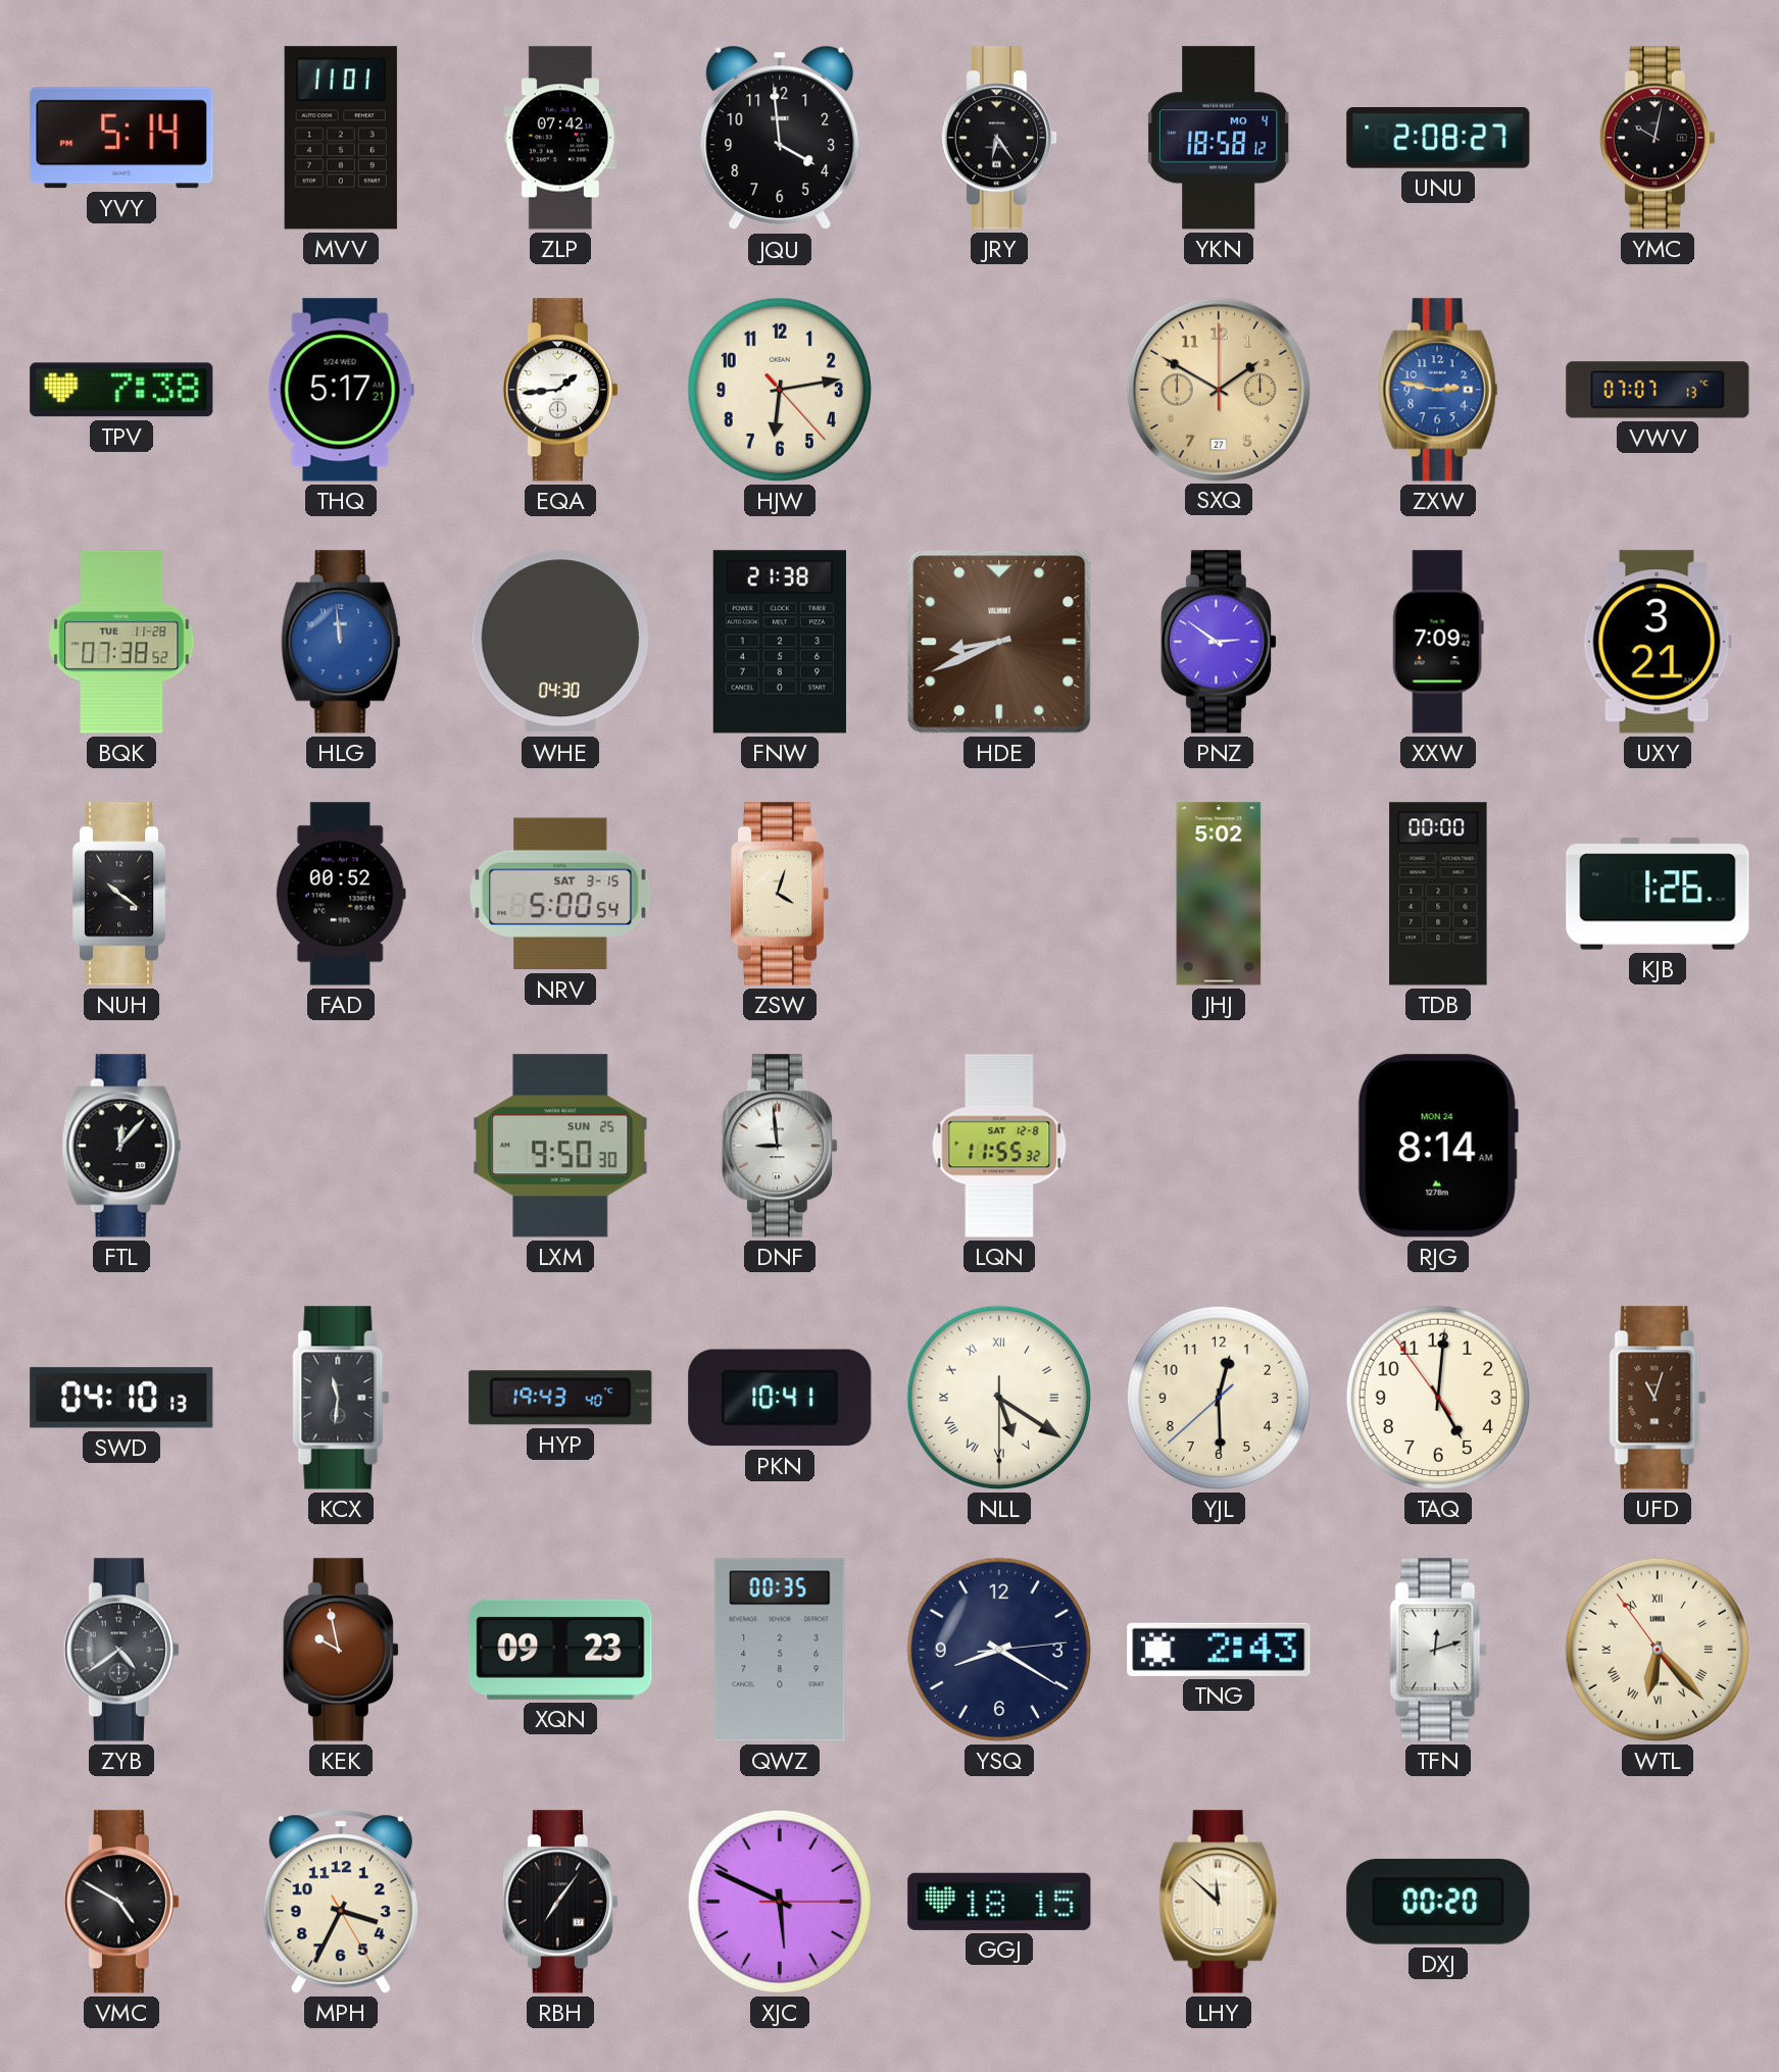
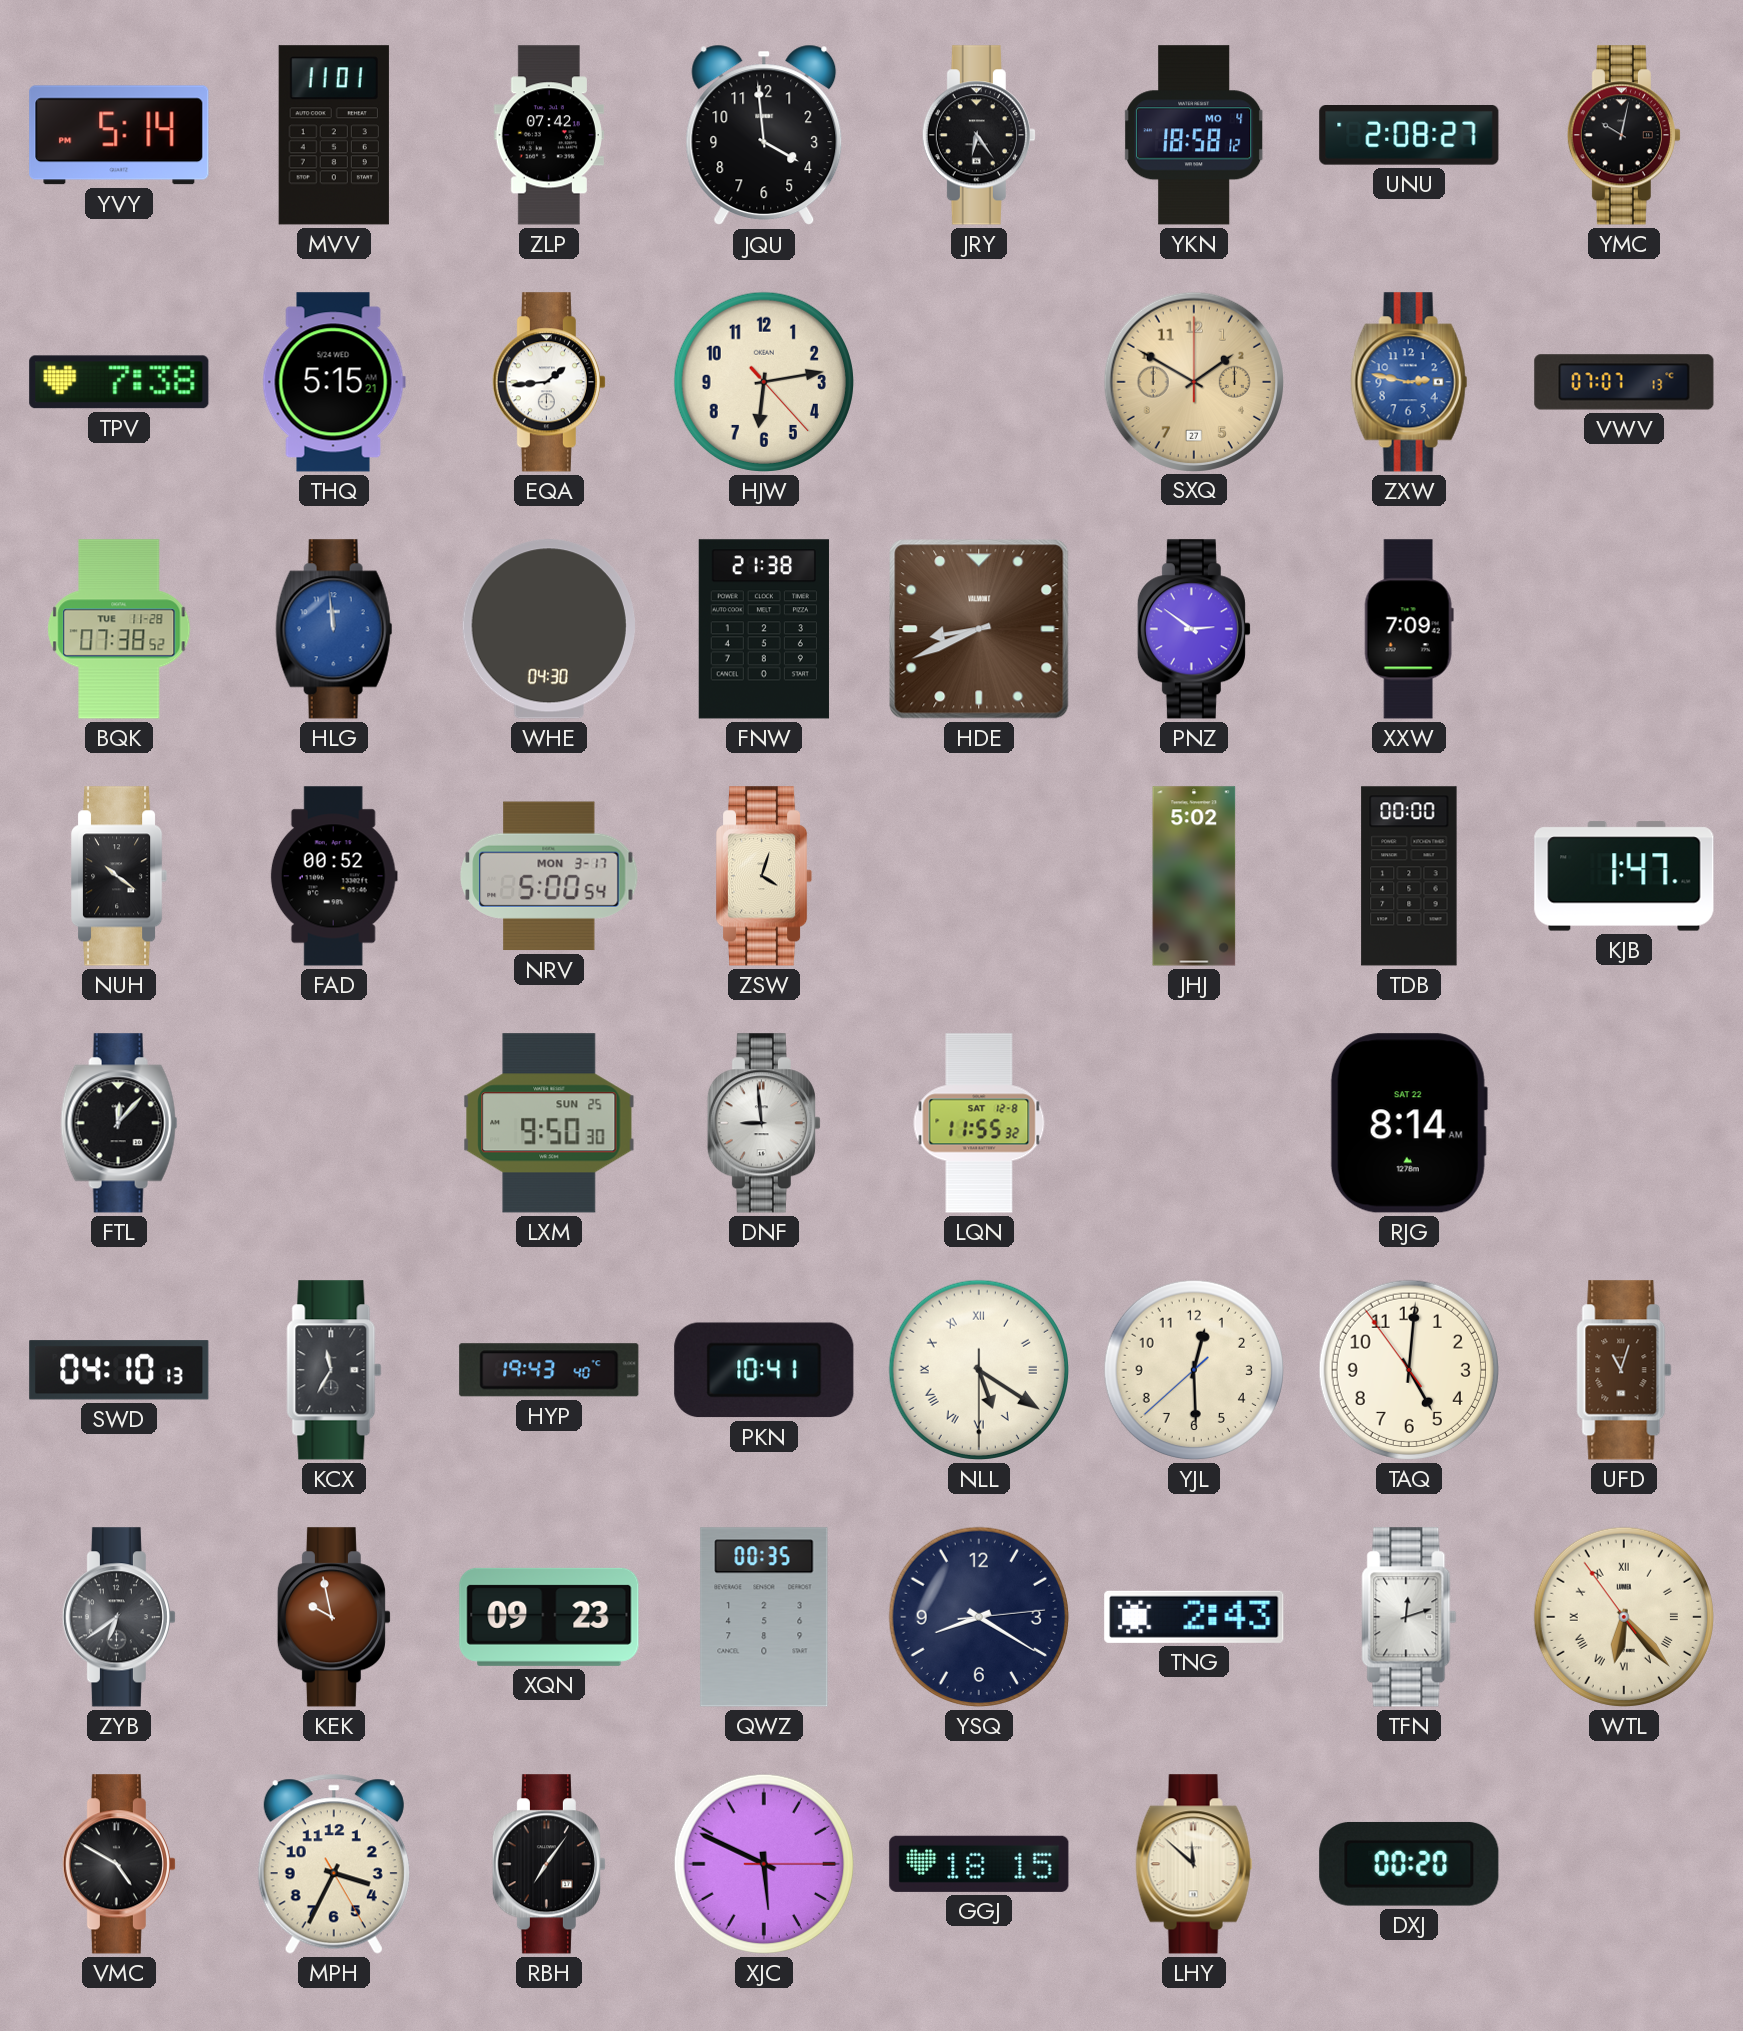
THQ: 5:17 -> 5:15
UXY: 3:21 -> none
NRV date: SAT 3-15 -> MON 3-17
KJB: 1:26 -> 1:47
RJG date: MON 24 -> SAT 22
KCX: 11:31 -> 11:35
ZYB: 4:39 -> 6:39
